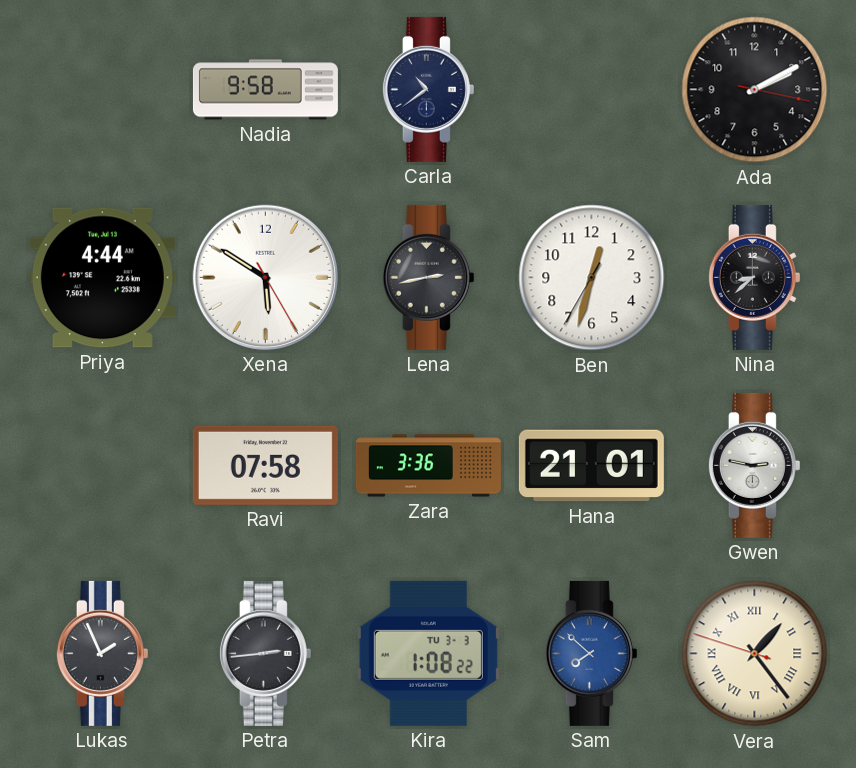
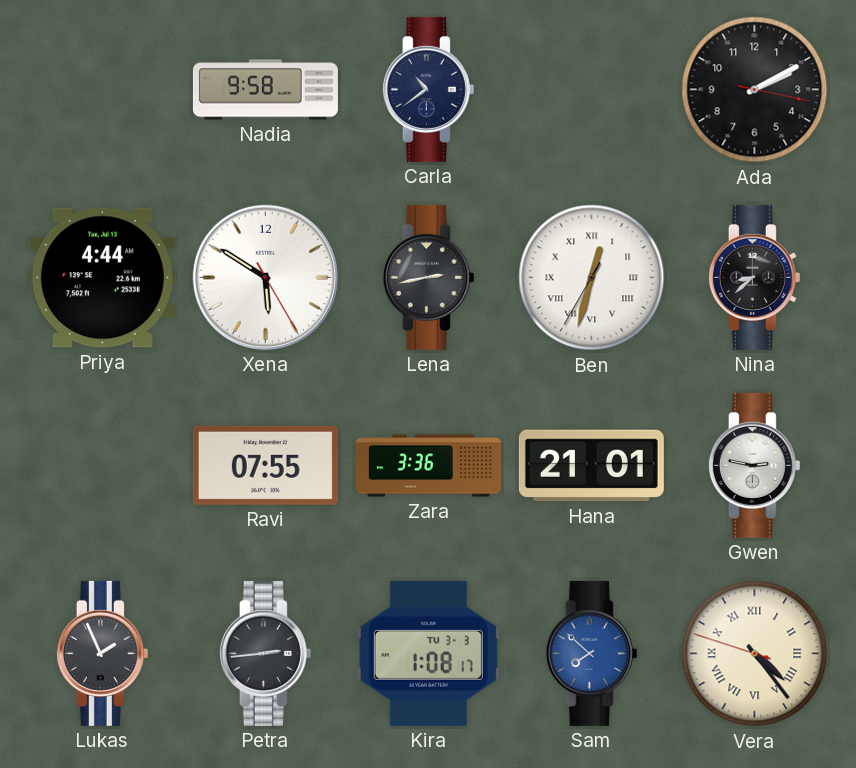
Ben numerals: Arabic -> Roman
Ravi: 07:58 -> 07:55
Kira: 1:08:22 -> 1:08:17
Vera: 1:23 -> 4:23
